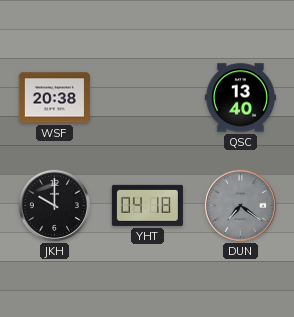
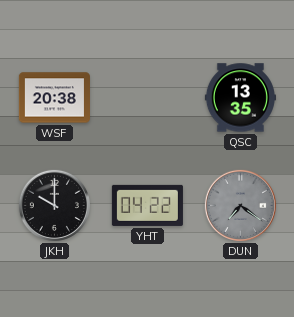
QSC: 13:40 -> 13:35
YHT: 04:18 -> 04:22
